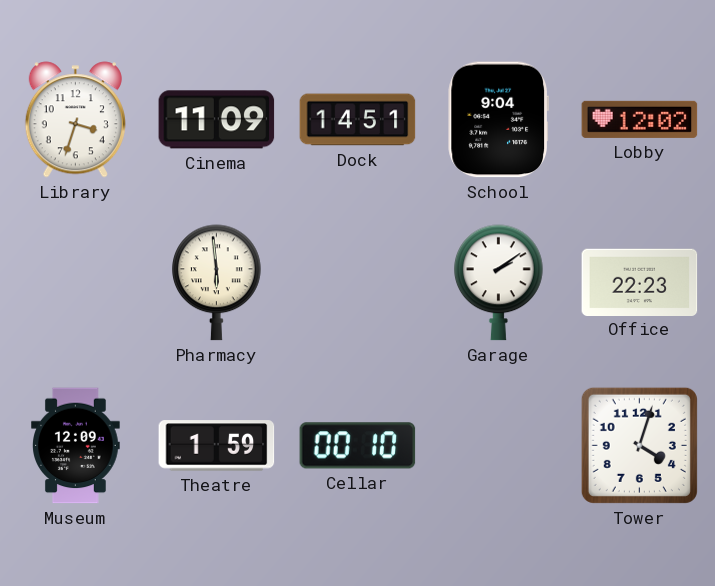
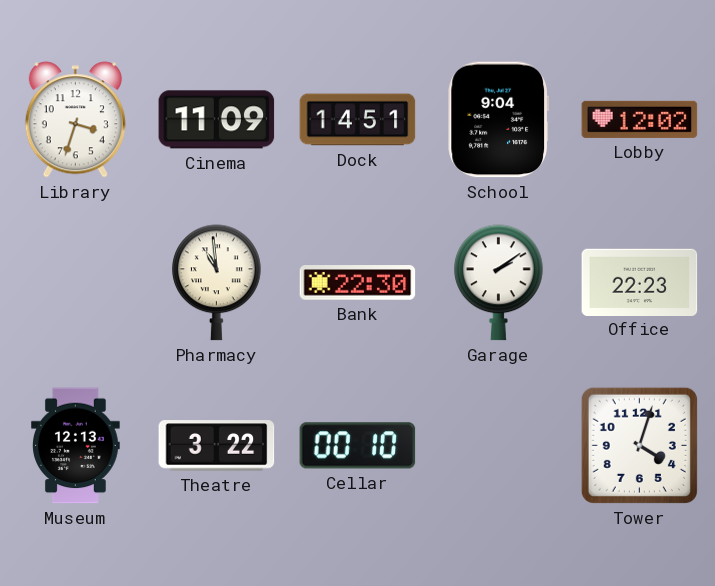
Pharmacy: 5:59 -> 10:59
Bank: none -> 22:30
Museum: 12:09 -> 12:13
Theatre: 1:59 -> 3:22
